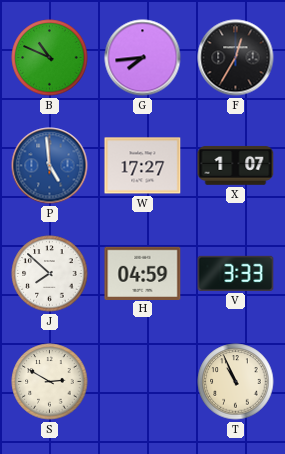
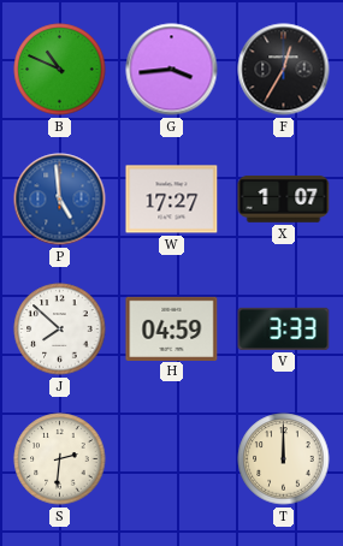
G: 7:44 -> 3:44
S: 2:50 -> 2:31
T: 10:56 -> 12:00
